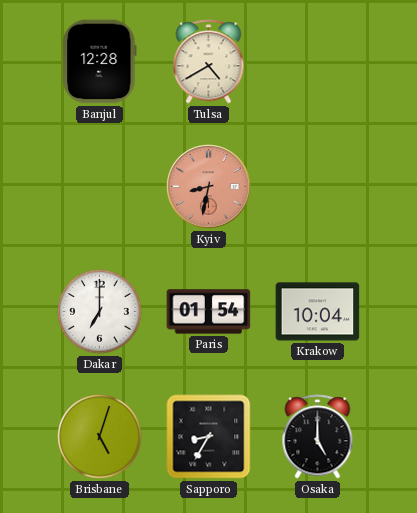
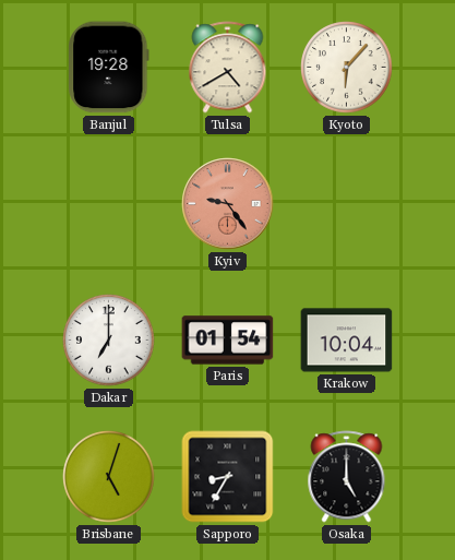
Banjul: 12:28 -> 19:28
Kyoto: none -> 6:07
Kyiv: 8:32 -> 9:24
